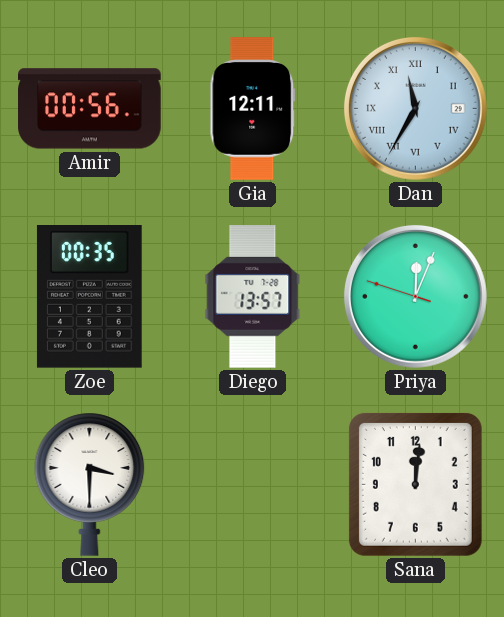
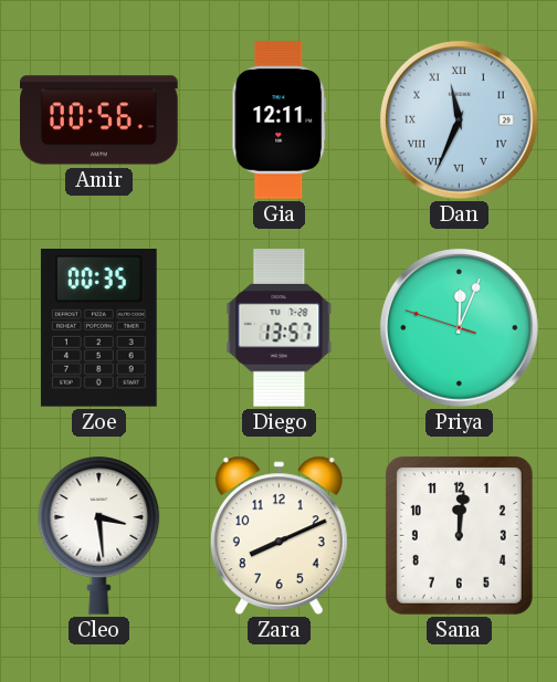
Dan: 11:35 -> 11:34
Cleo: 3:30 -> 3:29
Zara: none -> 8:11
